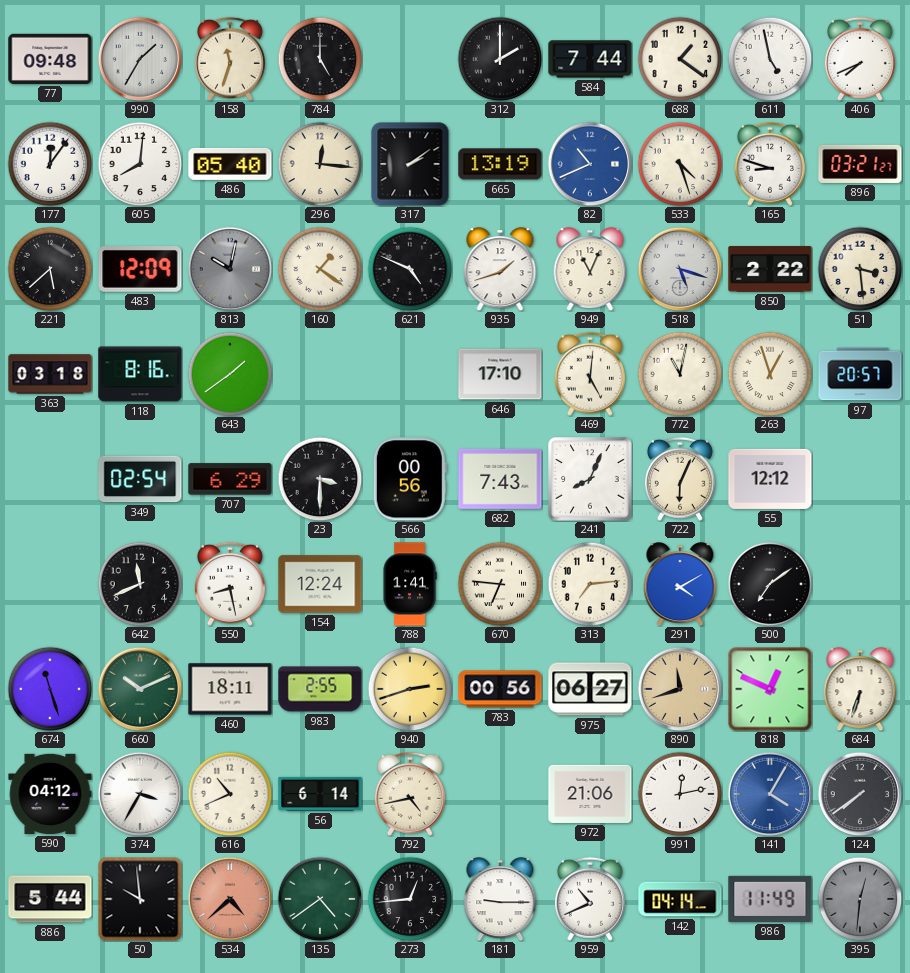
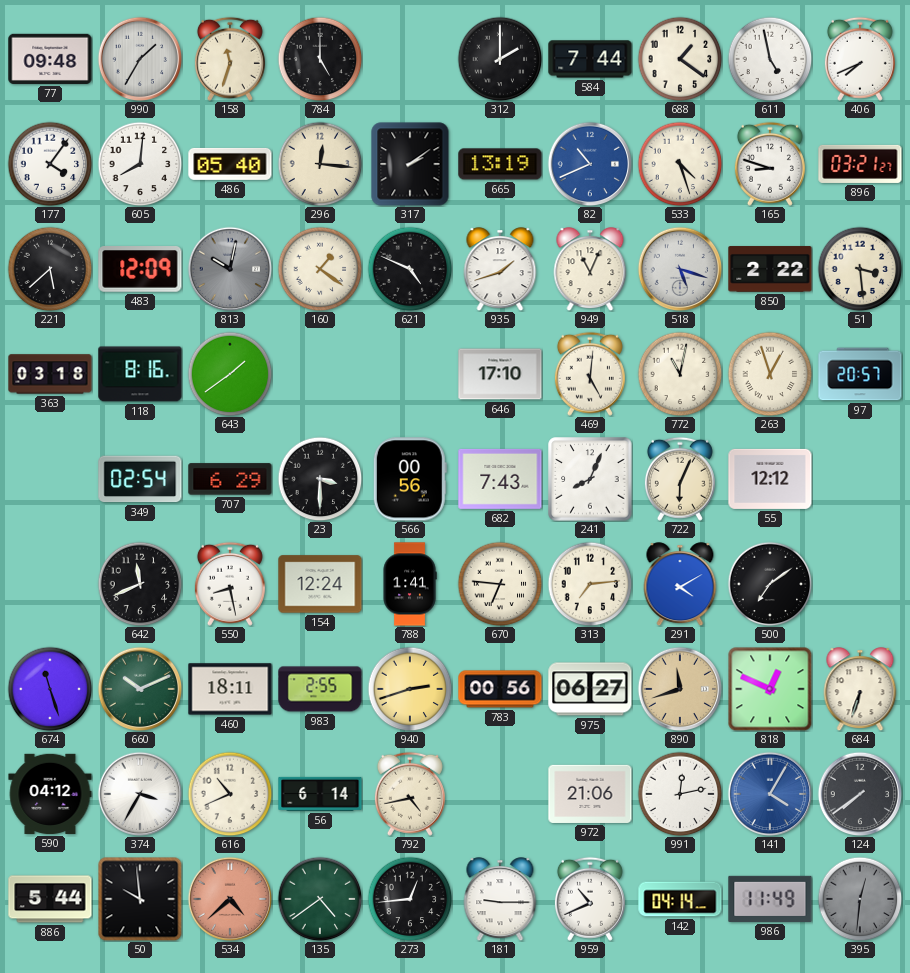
177: 12:06 -> 4:06
